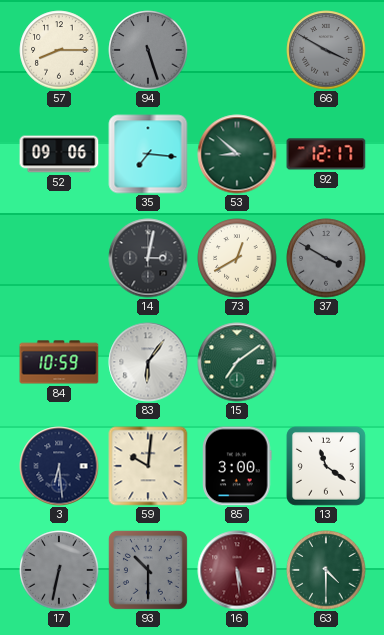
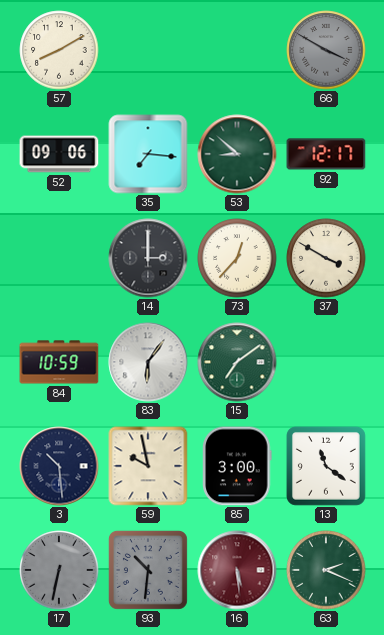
57: 8:15 -> 8:10
94: 5:27 -> none
14: 3:02 -> 3:00
73: 12:40 -> 12:37
37 dial: grey -> cream
3: 6:29 -> 10:29
59: 10:01 -> 9:58
93: 10:30 -> 10:31
63: 4:30 -> 2:19
